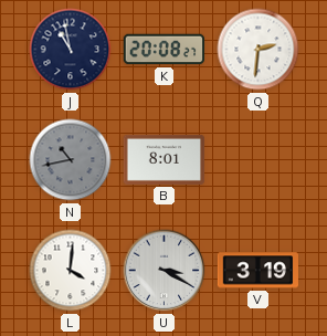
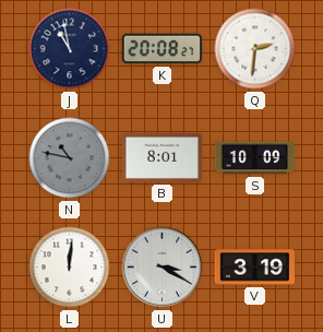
N: 10:43 -> 10:47
S: none -> 10:09
L: 4:01 -> 12:01
